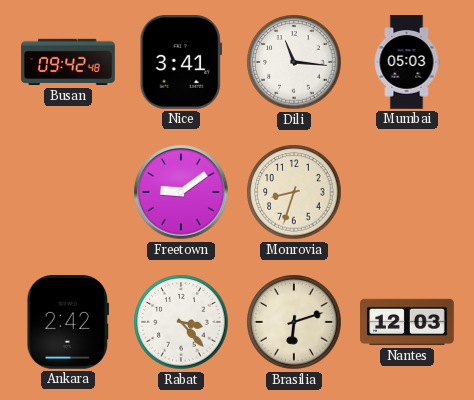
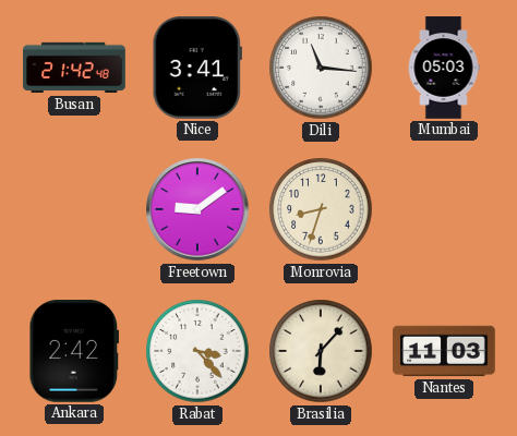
Busan: 09:42 -> 21:42
Brasilia: 6:12 -> 6:07
Nantes: 12:03 -> 11:03
